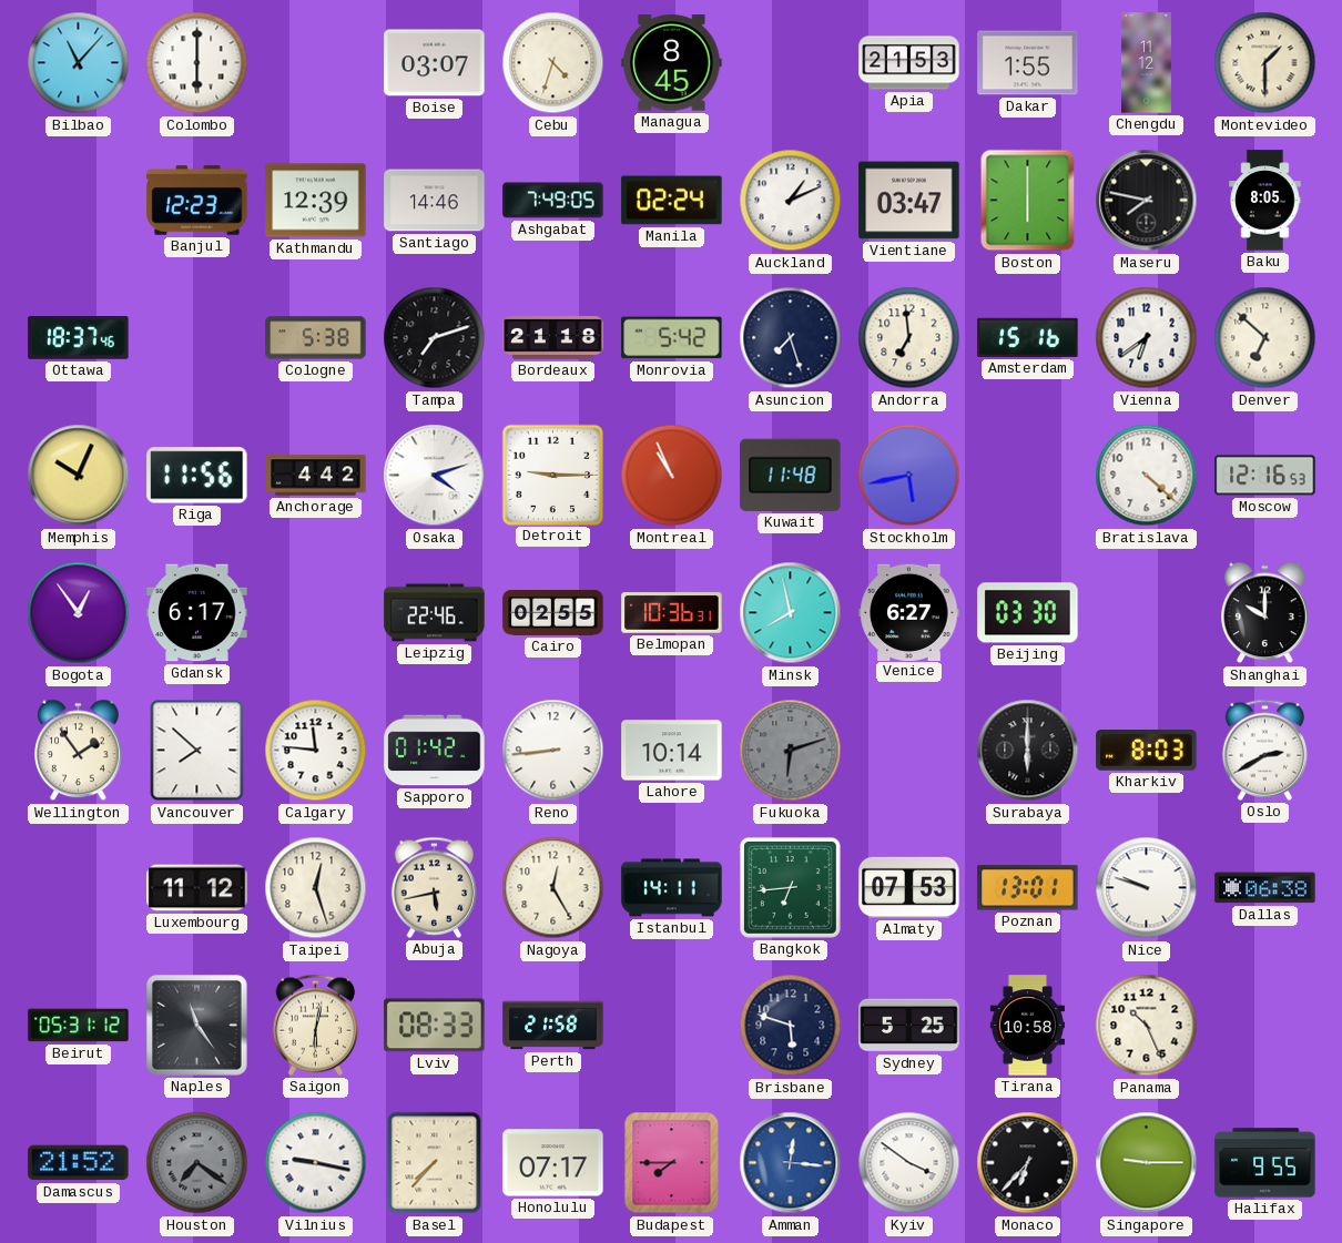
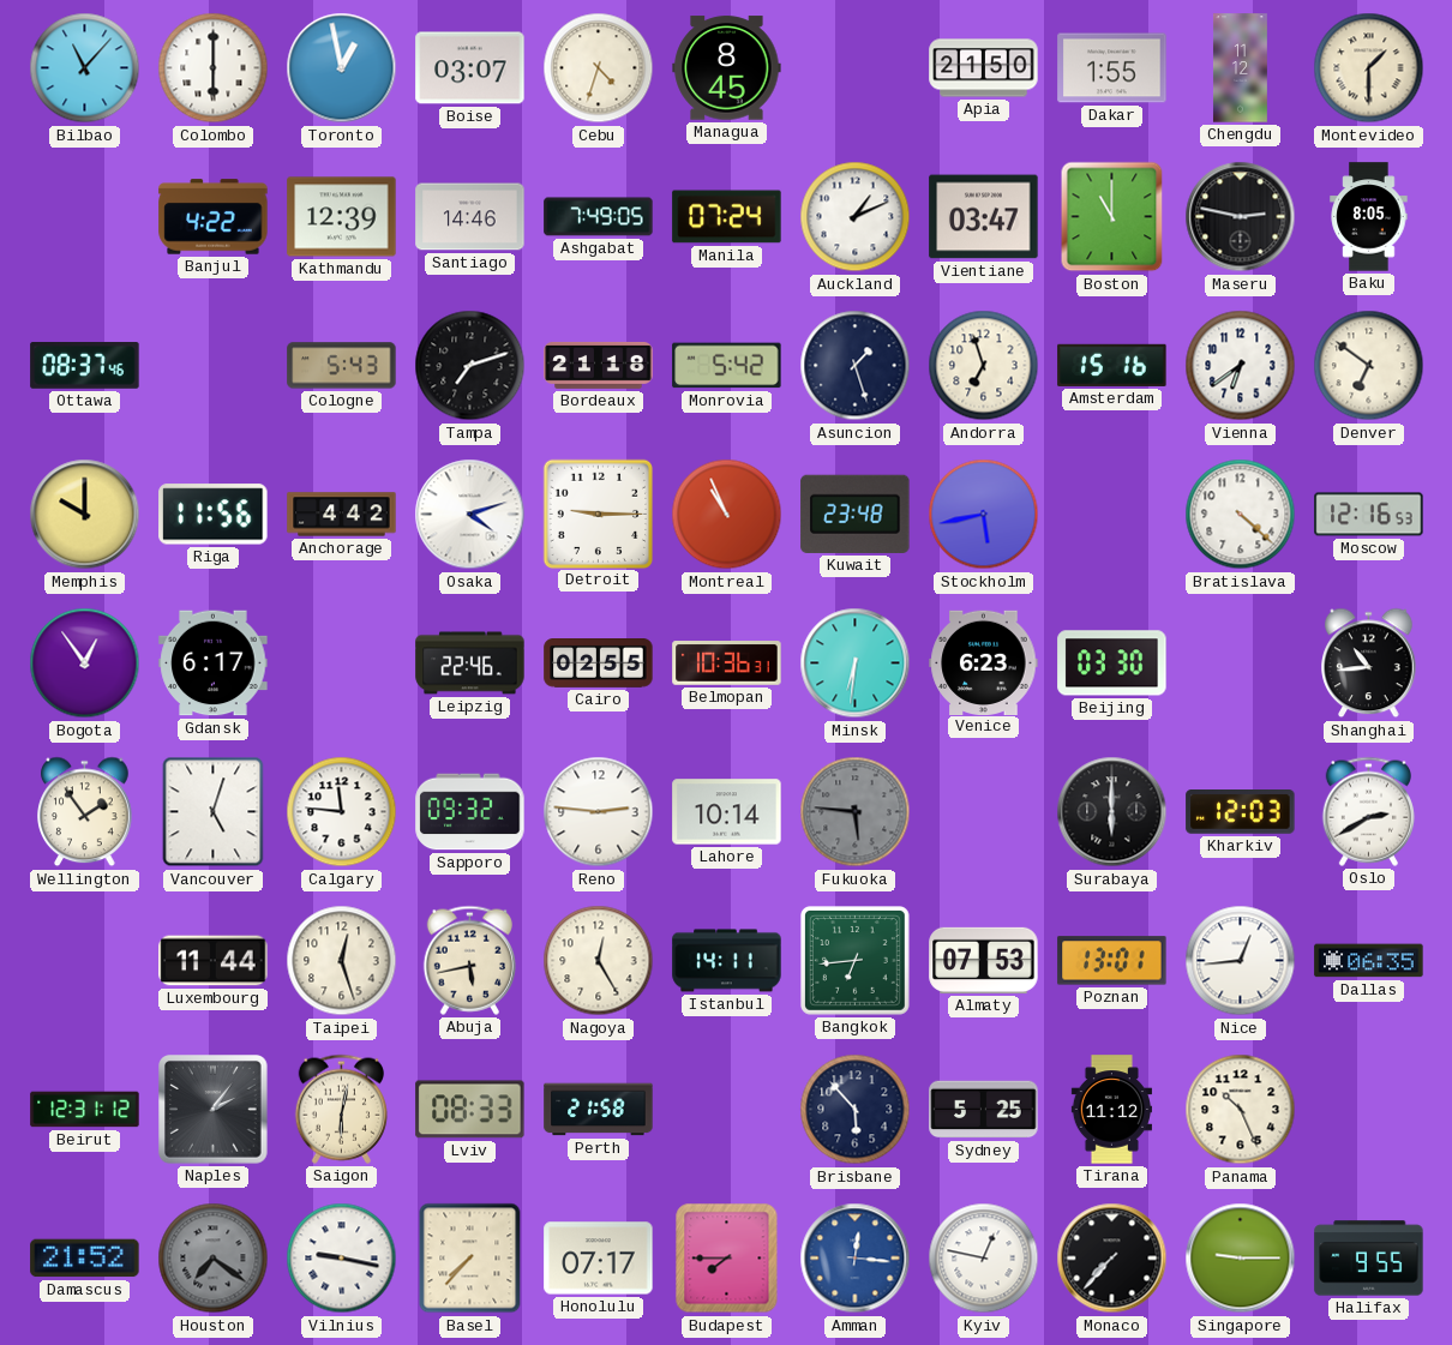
Toronto: none -> 12:58
Apia: 21:53 -> 21:50
Banjul: 12:23 -> 4:22
Manila: 02:24 -> 07:24
Boston: 6:00 -> 11:00
Maseru: 7:47 -> 2:47
Ottawa: 18:37 -> 08:37
Cologne: 5:38 -> 5:43
Asuncion: 7:27 -> 1:27
Andorra: 6:59 -> 6:57
Denver: 6:52 -> 6:51
Memphis: 10:04 -> 10:00
Kuwait: 11:48 -> 23:48
Minsk: 7:58 -> 6:31
Venice: 6:27 -> 6:23
Shanghai: 10:00 -> 10:44
Vancouver: 7:52 -> 5:03
Sapporo: 01:42 -> 09:32
Reno: 8:44 -> 2:46
Fukuoka: 6:12 -> 5:46
Kharkiv: 8:03 -> 12:03
Luxembourg: 11:12 -> 11:44
Nice: 9:48 -> 12:44
Dallas: 06:38 -> 06:35
Beirut: 05:31 -> 12:31
Naples: 11:24 -> 2:06
Brisbane: 5:48 -> 5:53
Tirana: 10:58 -> 11:12
Kyiv: 3:51 -> 12:47
Monaco: 6:37 -> 7:37
